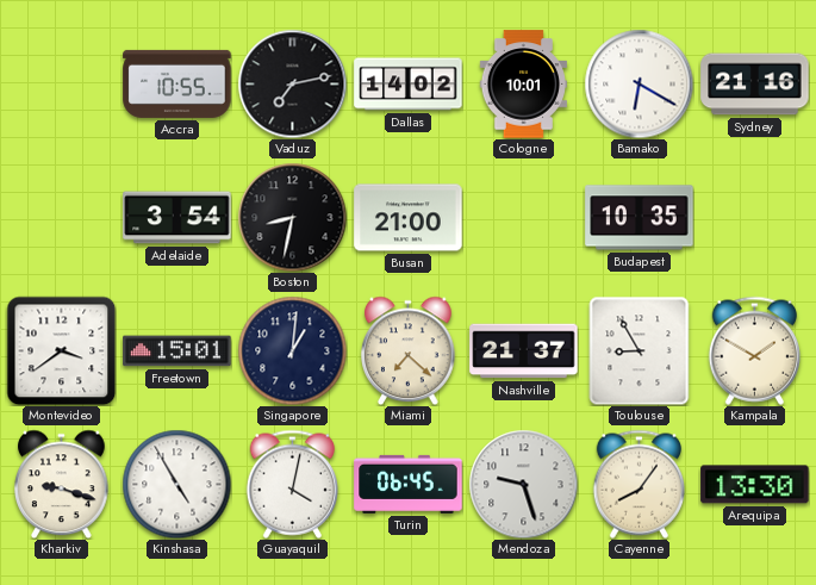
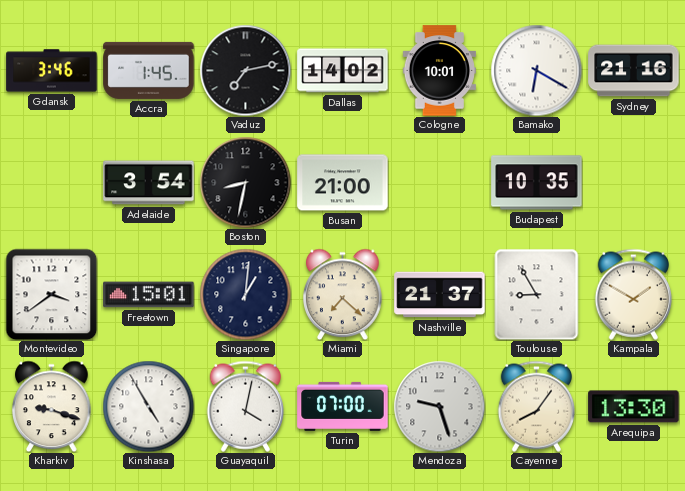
Gdansk: none -> 3:46
Accra: 10:55 -> 1:45
Turin: 06:45 -> 07:00
